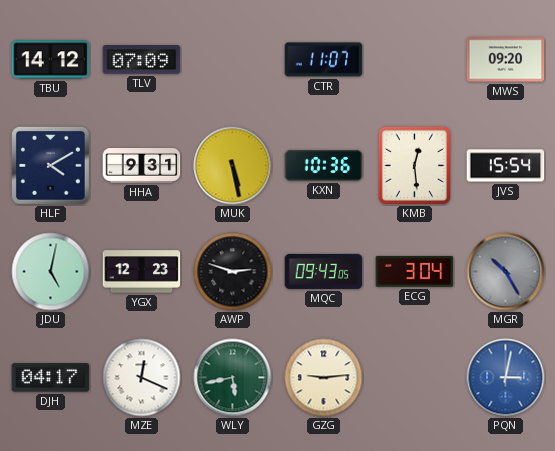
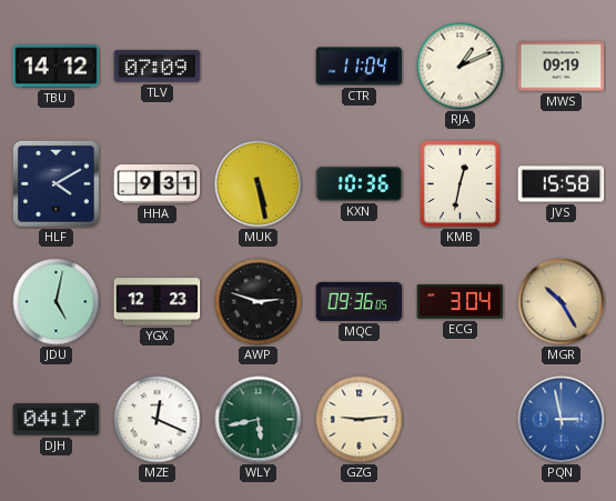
CTR: 11:07 -> 11:04
RJA: none -> 1:11
MWS: 09:20 -> 09:19
KMB: 12:29 -> 12:32
JVS: 15:54 -> 15:58
MQC: 09:43 -> 09:36
MGR dial: grey -> champagne
PQN: 3:02 -> 2:58
